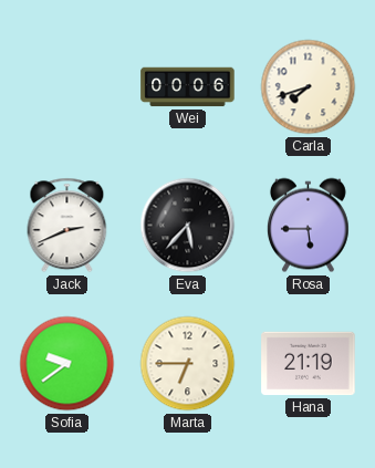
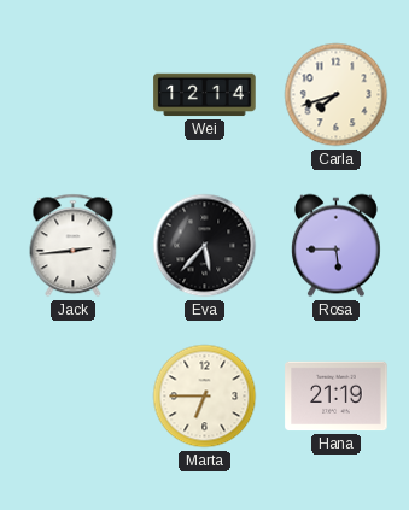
Wei: 00:06 -> 12:14
Jack: 2:41 -> 2:44
Sofia: 9:39 -> none
